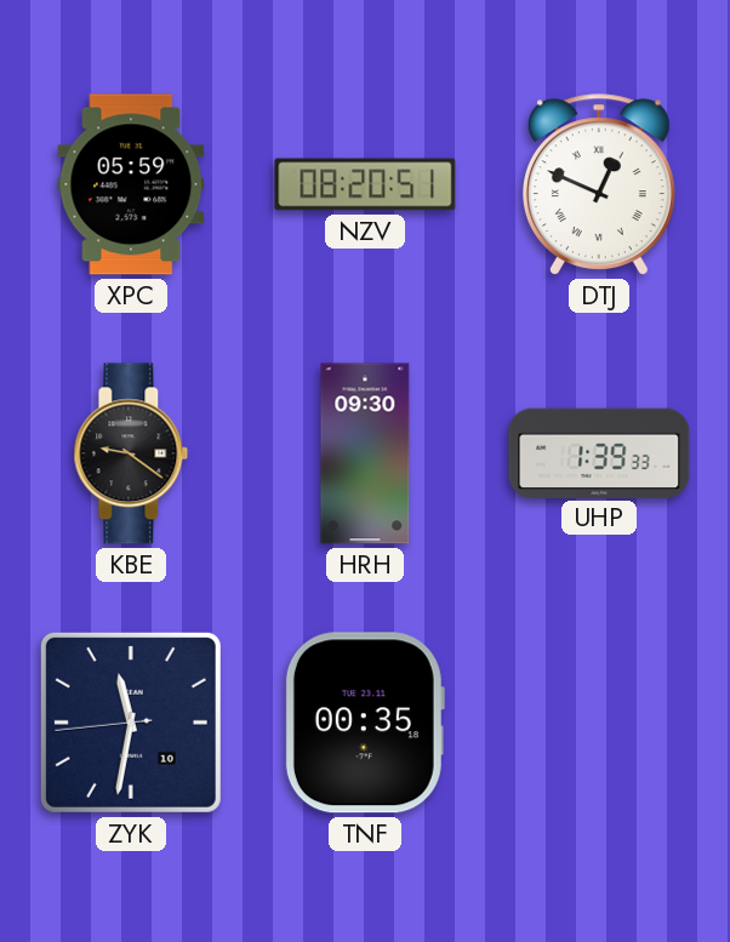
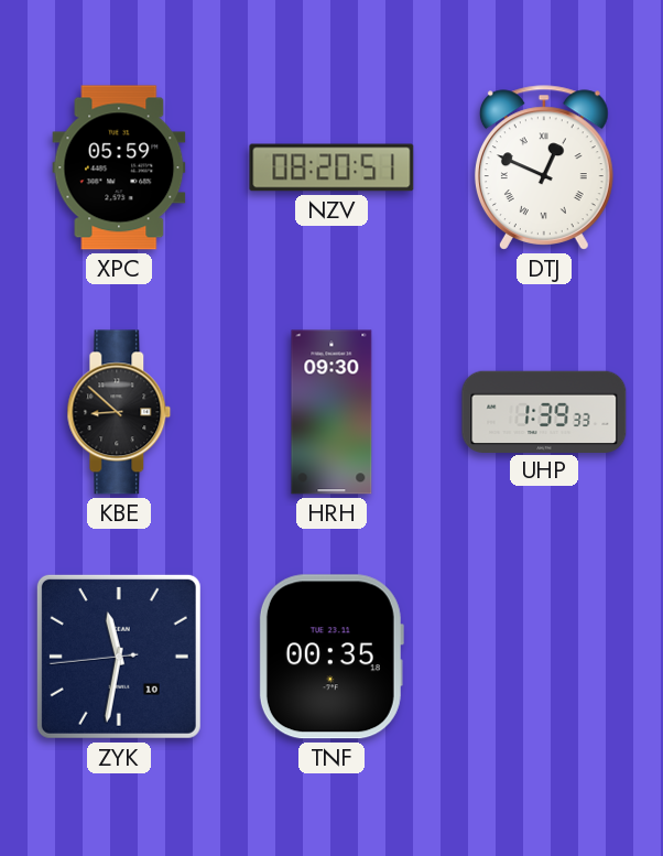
KBE: 9:21 -> 8:52
